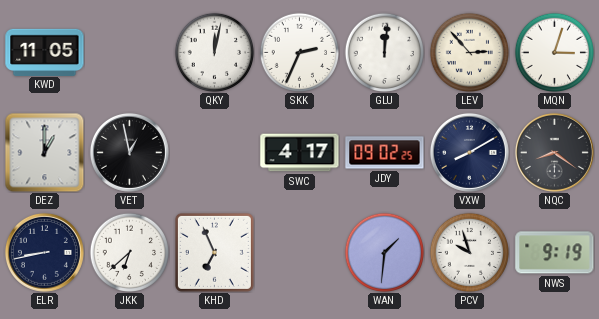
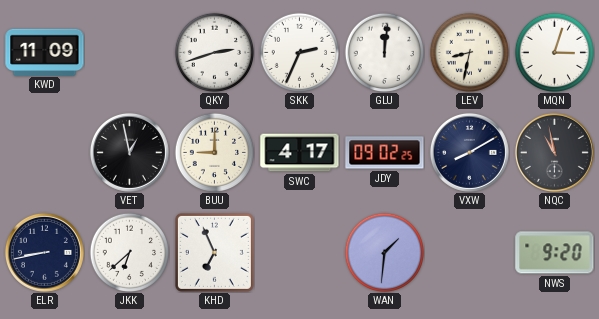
KWD: 11:05 -> 11:09
QKY: 12:02 -> 2:42
LEV: 2:53 -> 8:32
DEZ: 1:00 -> none
BUU: none -> 9:00
NQC: 8:21 -> 10:58
PCV: 9:57 -> none
NWS: 9:19 -> 9:20
